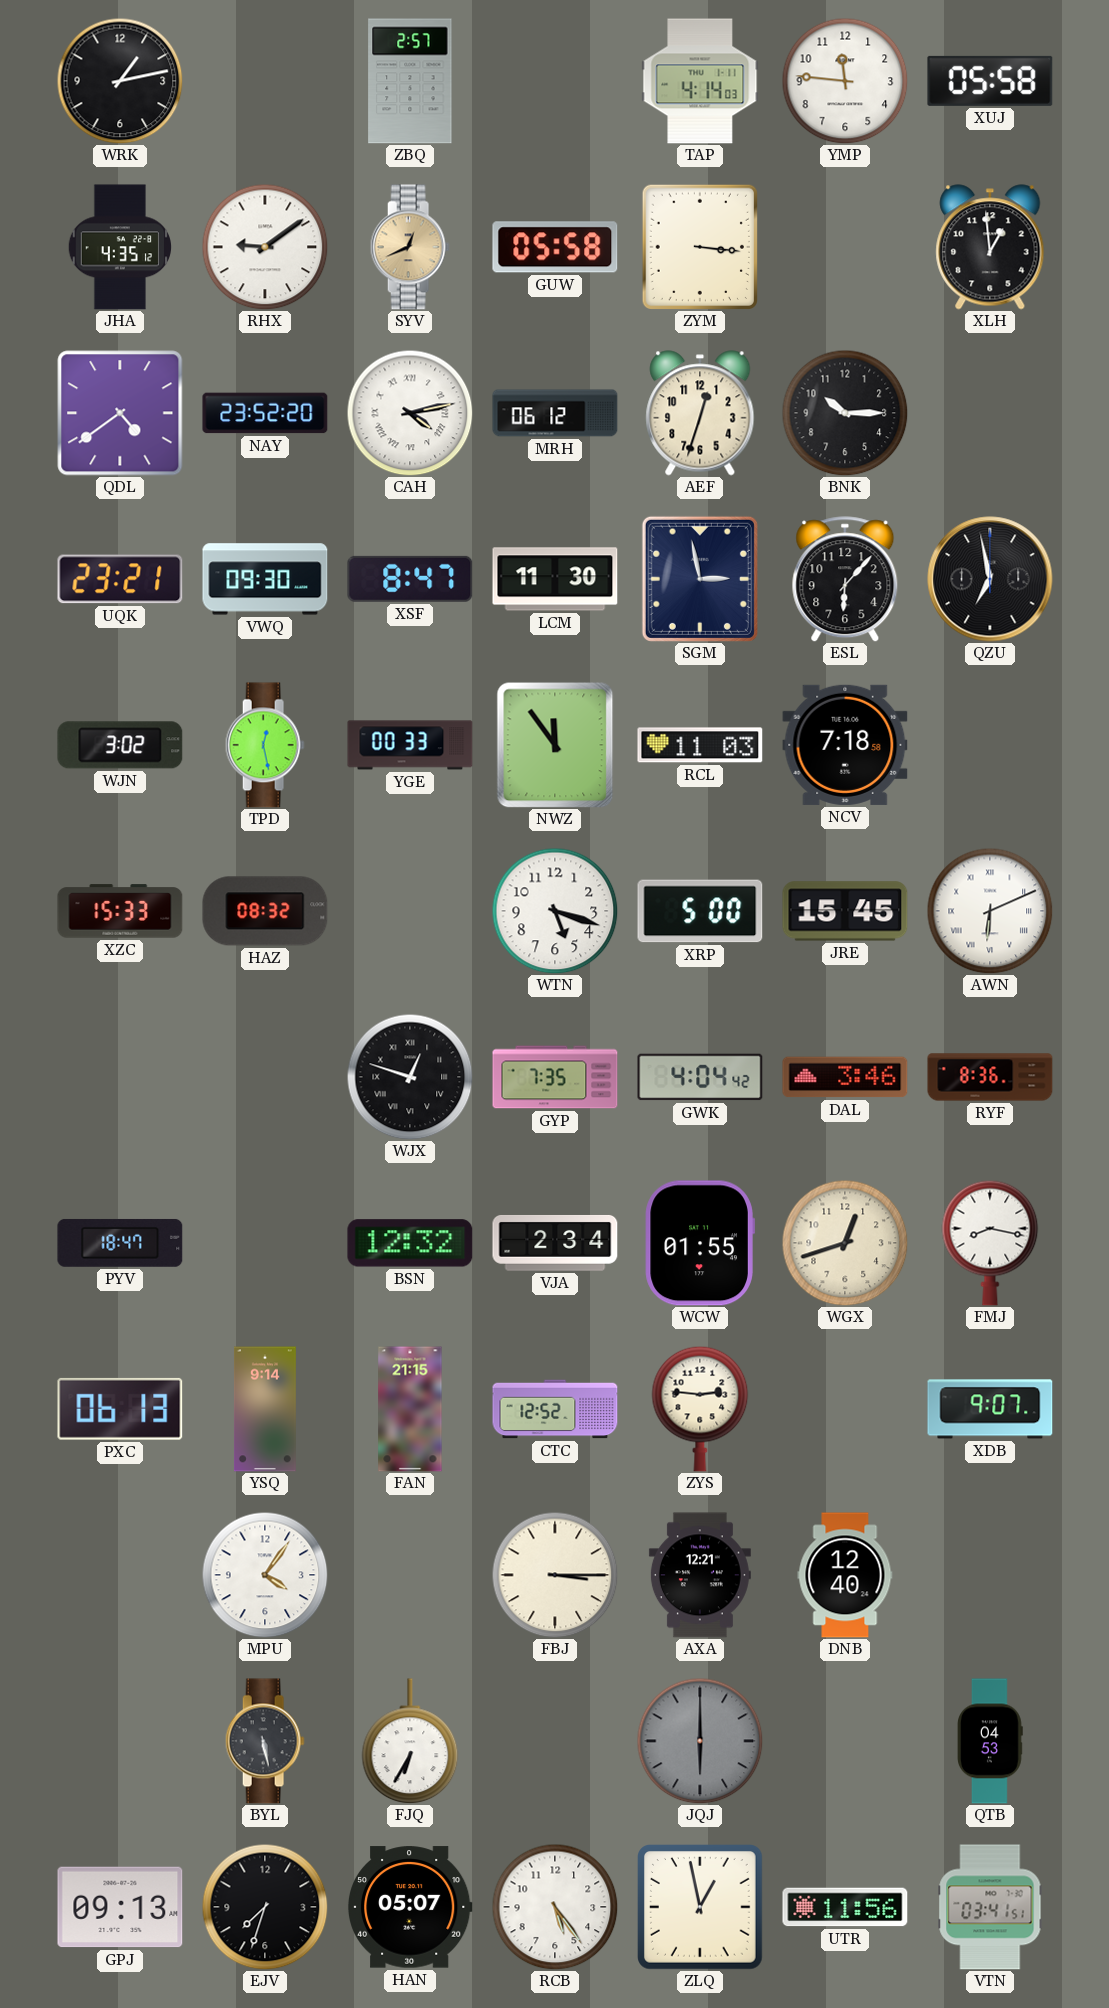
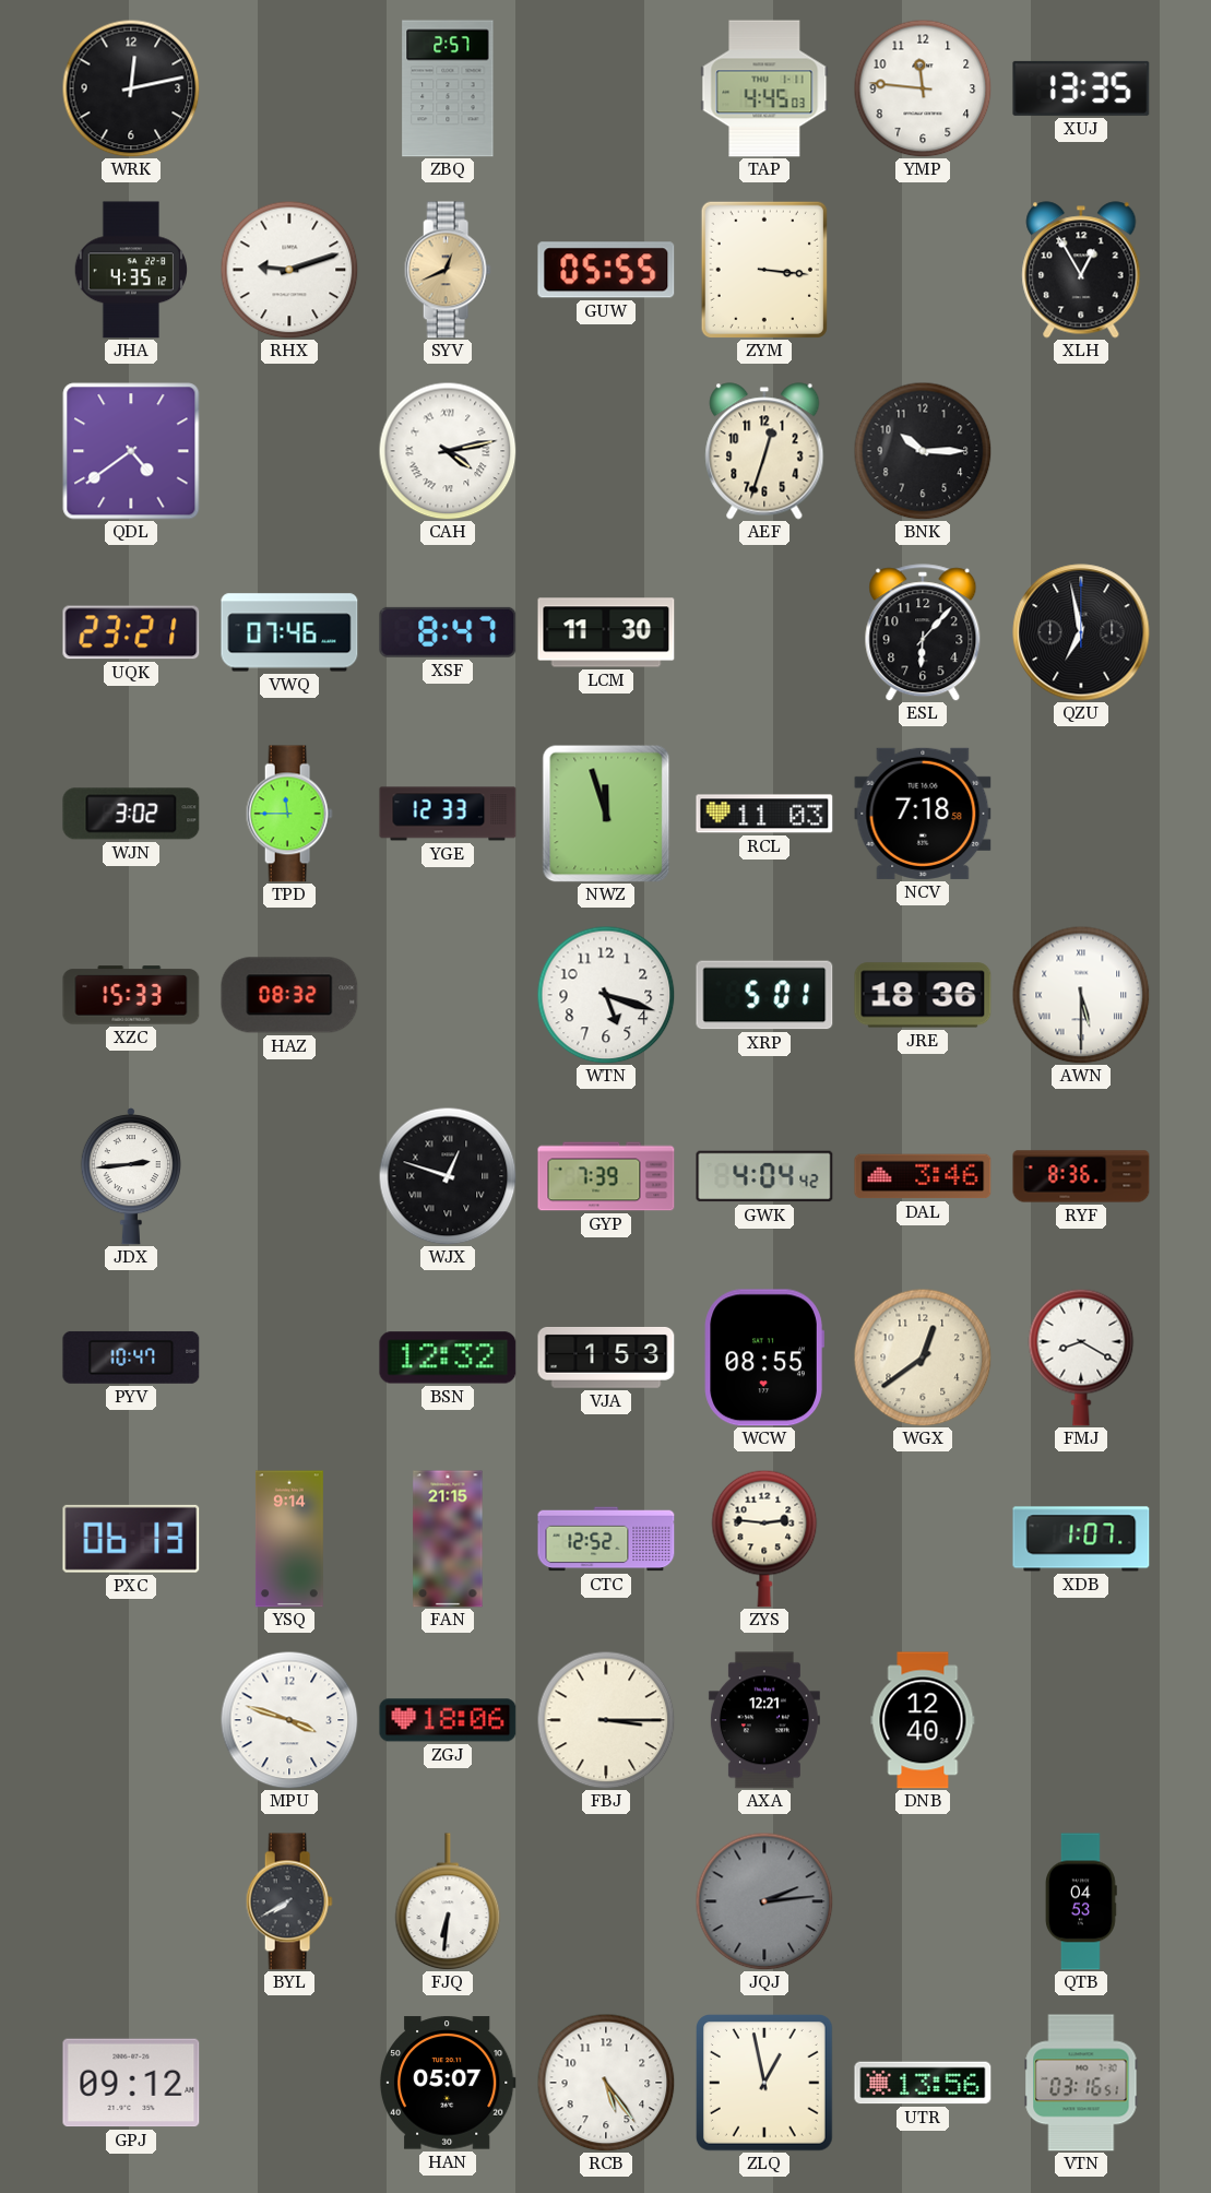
WRK: 1:13 -> 12:13
TAP: 4:14 -> 4:45
XUJ: 05:58 -> 13:35
RHX: 9:09 -> 9:12
GUW: 05:58 -> 05:55
XLH: 12:59 -> 12:55
NAY: 23:52 -> none
MRH: 06:12 -> none
VWQ: 09:30 -> 07:46
SGM: 2:58 -> none
TPD: 12:28 -> 11:45
YGE: 00:33 -> 12:33
NWZ: 11:54 -> 11:57
XRP: 5:00 -> 5:01
JRE: 15:45 -> 18:36
AWN: 6:11 -> 5:30
JDX: none -> 2:44
GYP: 7:35 -> 7:39
PYV: 18:47 -> 10:47
VJA: 2:34 -> 1:53
WCW: 01:55 -> 08:55
WGX: 12:42 -> 12:39
FMJ: 8:17 -> 8:20
XDB: 9:07 -> 1:07
MPU: 4:06 -> 3:48
ZGJ: none -> 18:06
BYL: 5:28 -> 7:40
FJQ: 6:35 -> 6:31
JQJ: 6:00 -> 2:14
GPJ: 09:13 -> 09:12
EJV: 7:33 -> none
UTR: 11:56 -> 13:56
VTN: 03:41 -> 03:16
